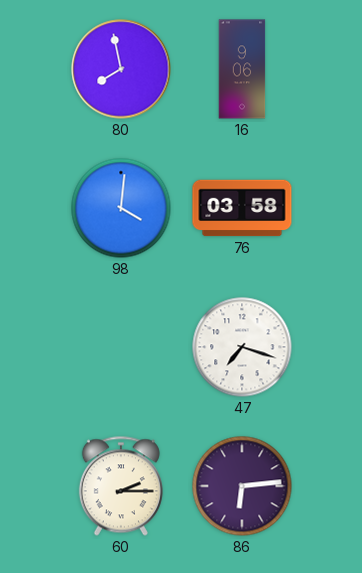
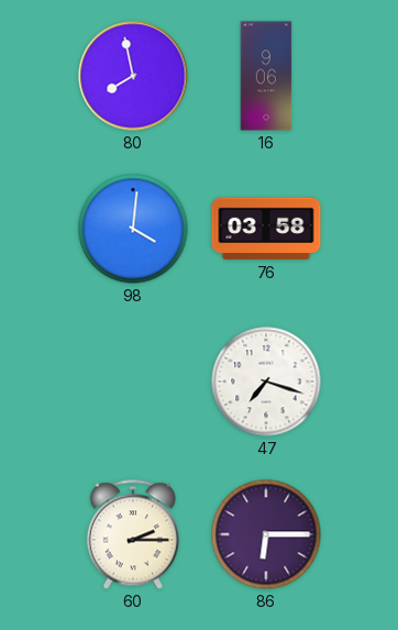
86: 6:14 -> 6:15
